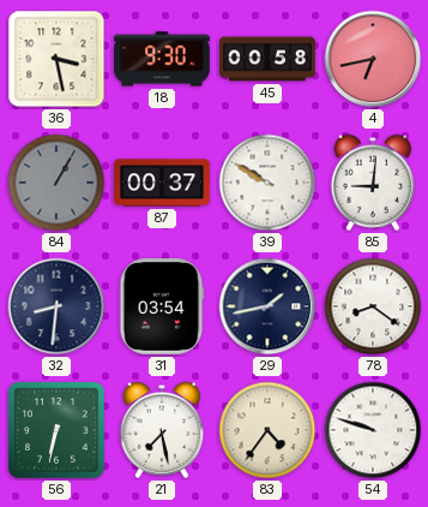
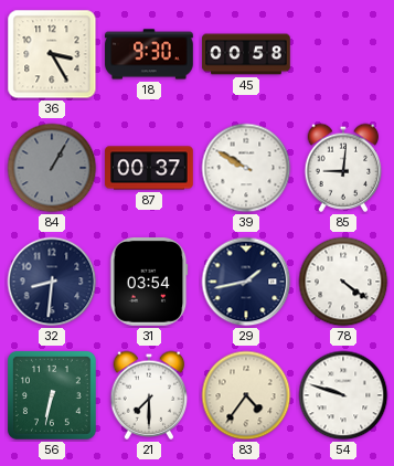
36: 3:28 -> 3:25
4: 6:43 -> none
78: 8:21 -> 4:21
21: 7:28 -> 7:30
